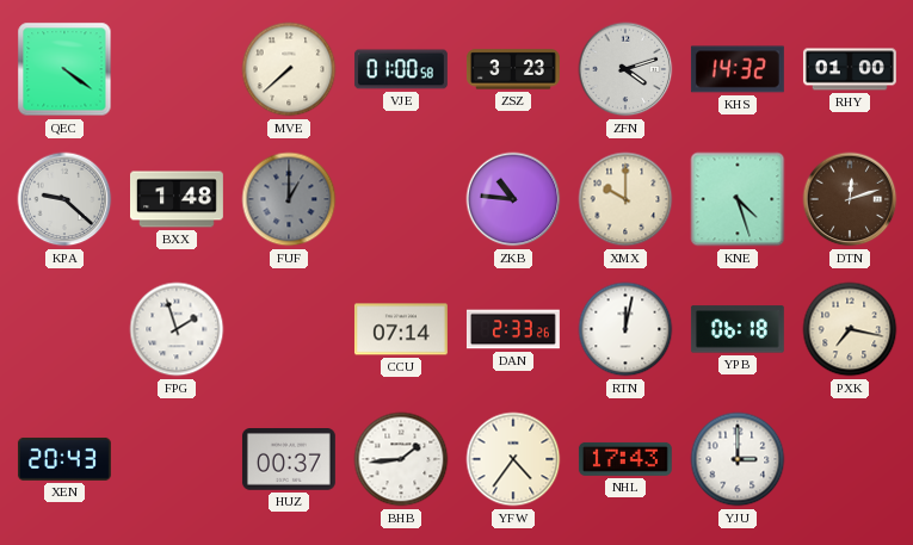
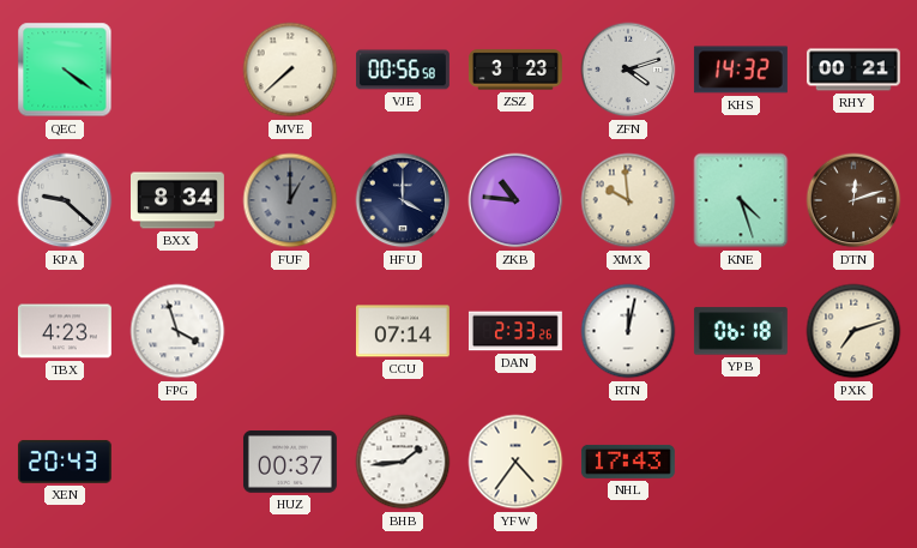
VJE: 01:00 -> 00:56
RHY: 01:00 -> 00:21
BXX: 1:48 -> 8:34
HFU: none -> 4:00
XMX: 10:00 -> 9:59
TBX: none -> 4:23
FPG: 1:57 -> 3:57
PXK: 7:17 -> 7:12
YJU: 3:00 -> none
